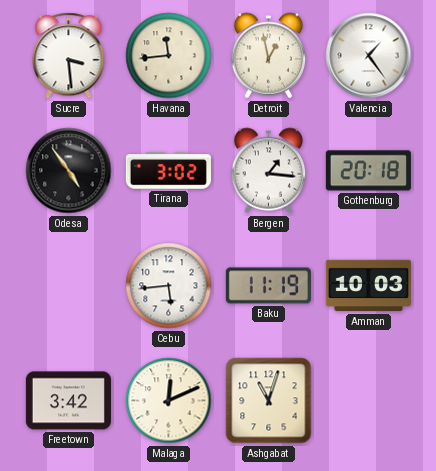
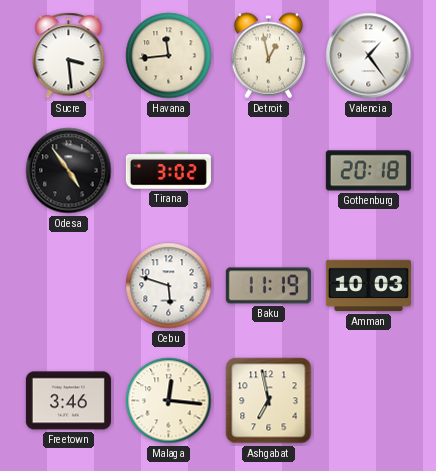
Bergen: 1:16 -> none
Cebu: 5:44 -> 5:48
Freetown: 3:42 -> 3:46
Malaga: 12:11 -> 12:16
Ashgabat: 11:03 -> 6:58
